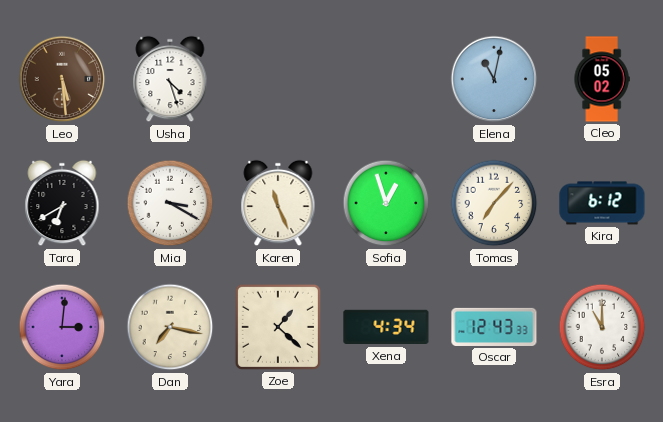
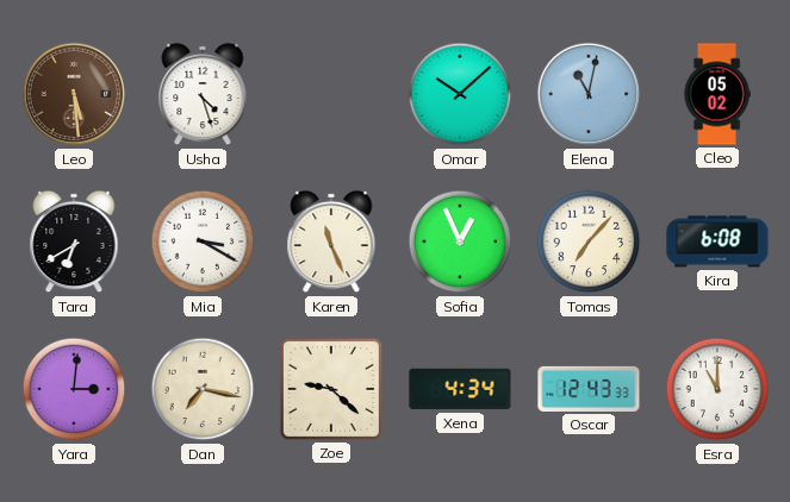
Omar: none -> 10:08
Sofia: 12:57 -> 12:56
Kira: 6:12 -> 6:08
Zoe: 1:22 -> 9:22
